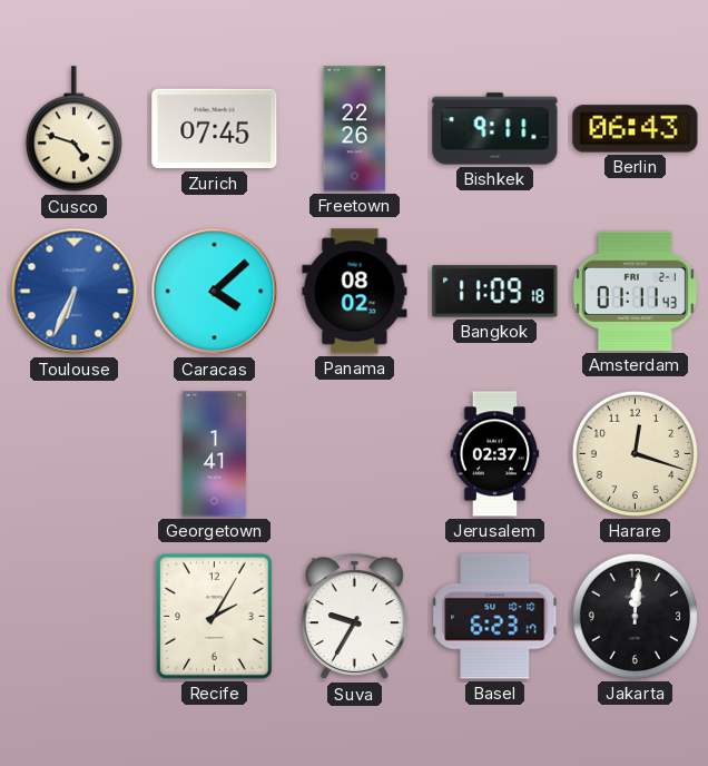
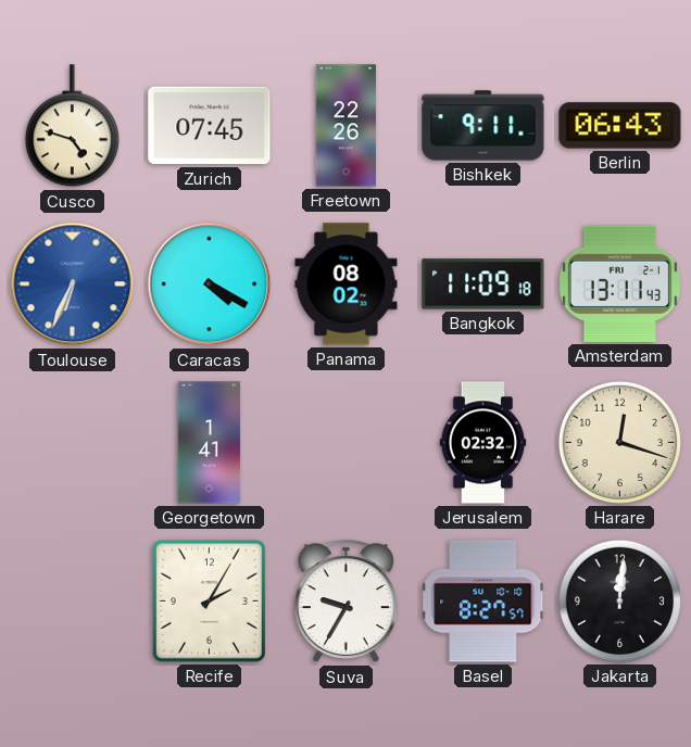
Caracas: 4:08 -> 4:20
Amsterdam: 01:11 -> 13:11
Jerusalem: 02:37 -> 02:32
Basel: 6:23 -> 8:27
